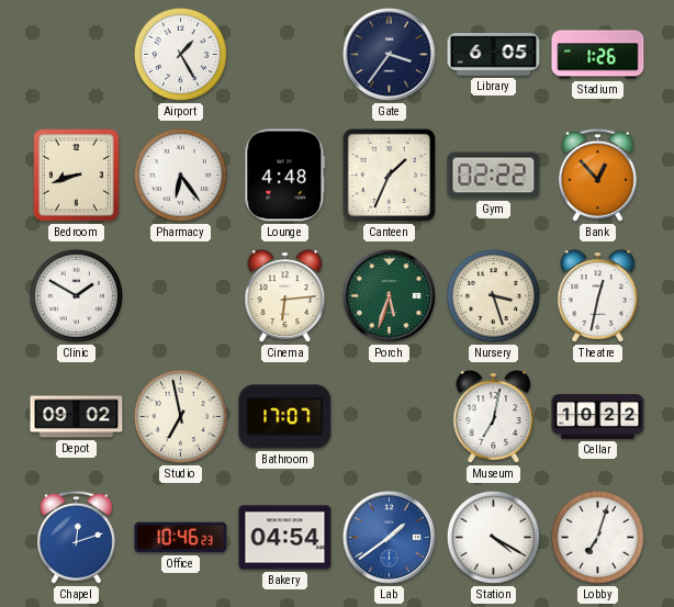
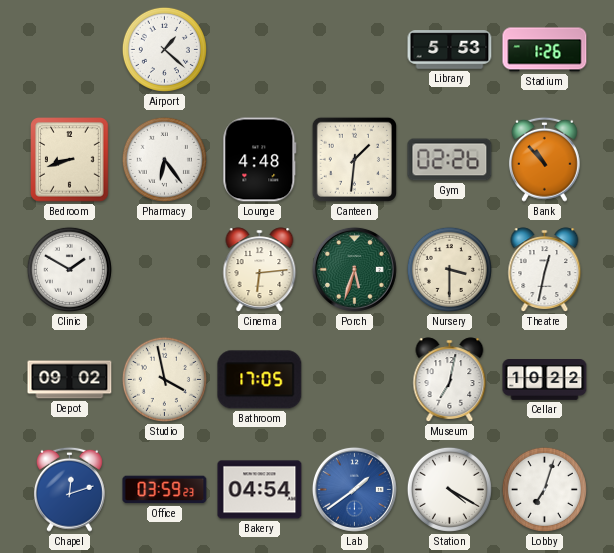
Airport: 1:25 -> 1:22
Gate: 3:36 -> none
Library: 6:05 -> 5:53
Canteen: 1:34 -> 1:31
Gym: 02:22 -> 02:26
Bank: 12:53 -> 10:53
Nursery: 3:27 -> 3:30
Studio: 6:58 -> 3:58
Bathroom: 17:07 -> 17:05
Office: 10:46 -> 03:59
